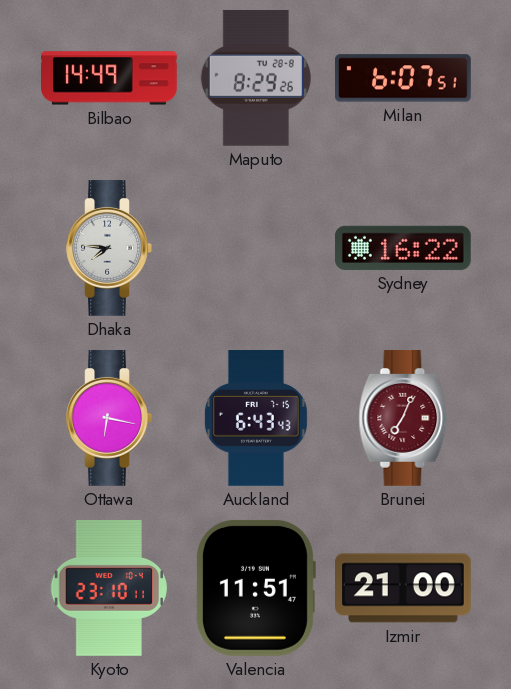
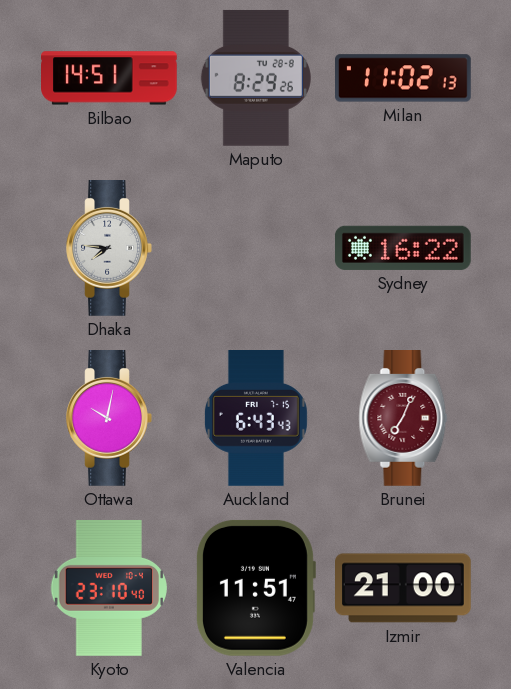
Bilbao: 14:49 -> 14:51
Milan: 6:07 -> 11:02
Ottawa: 6:17 -> 10:02
Kyoto: 23:10:11 -> 23:10:40
